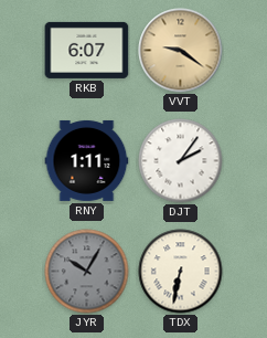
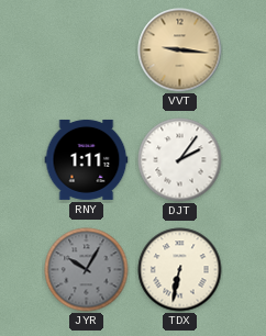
RKB: 6:07 -> none
VVT: 9:21 -> 9:16
